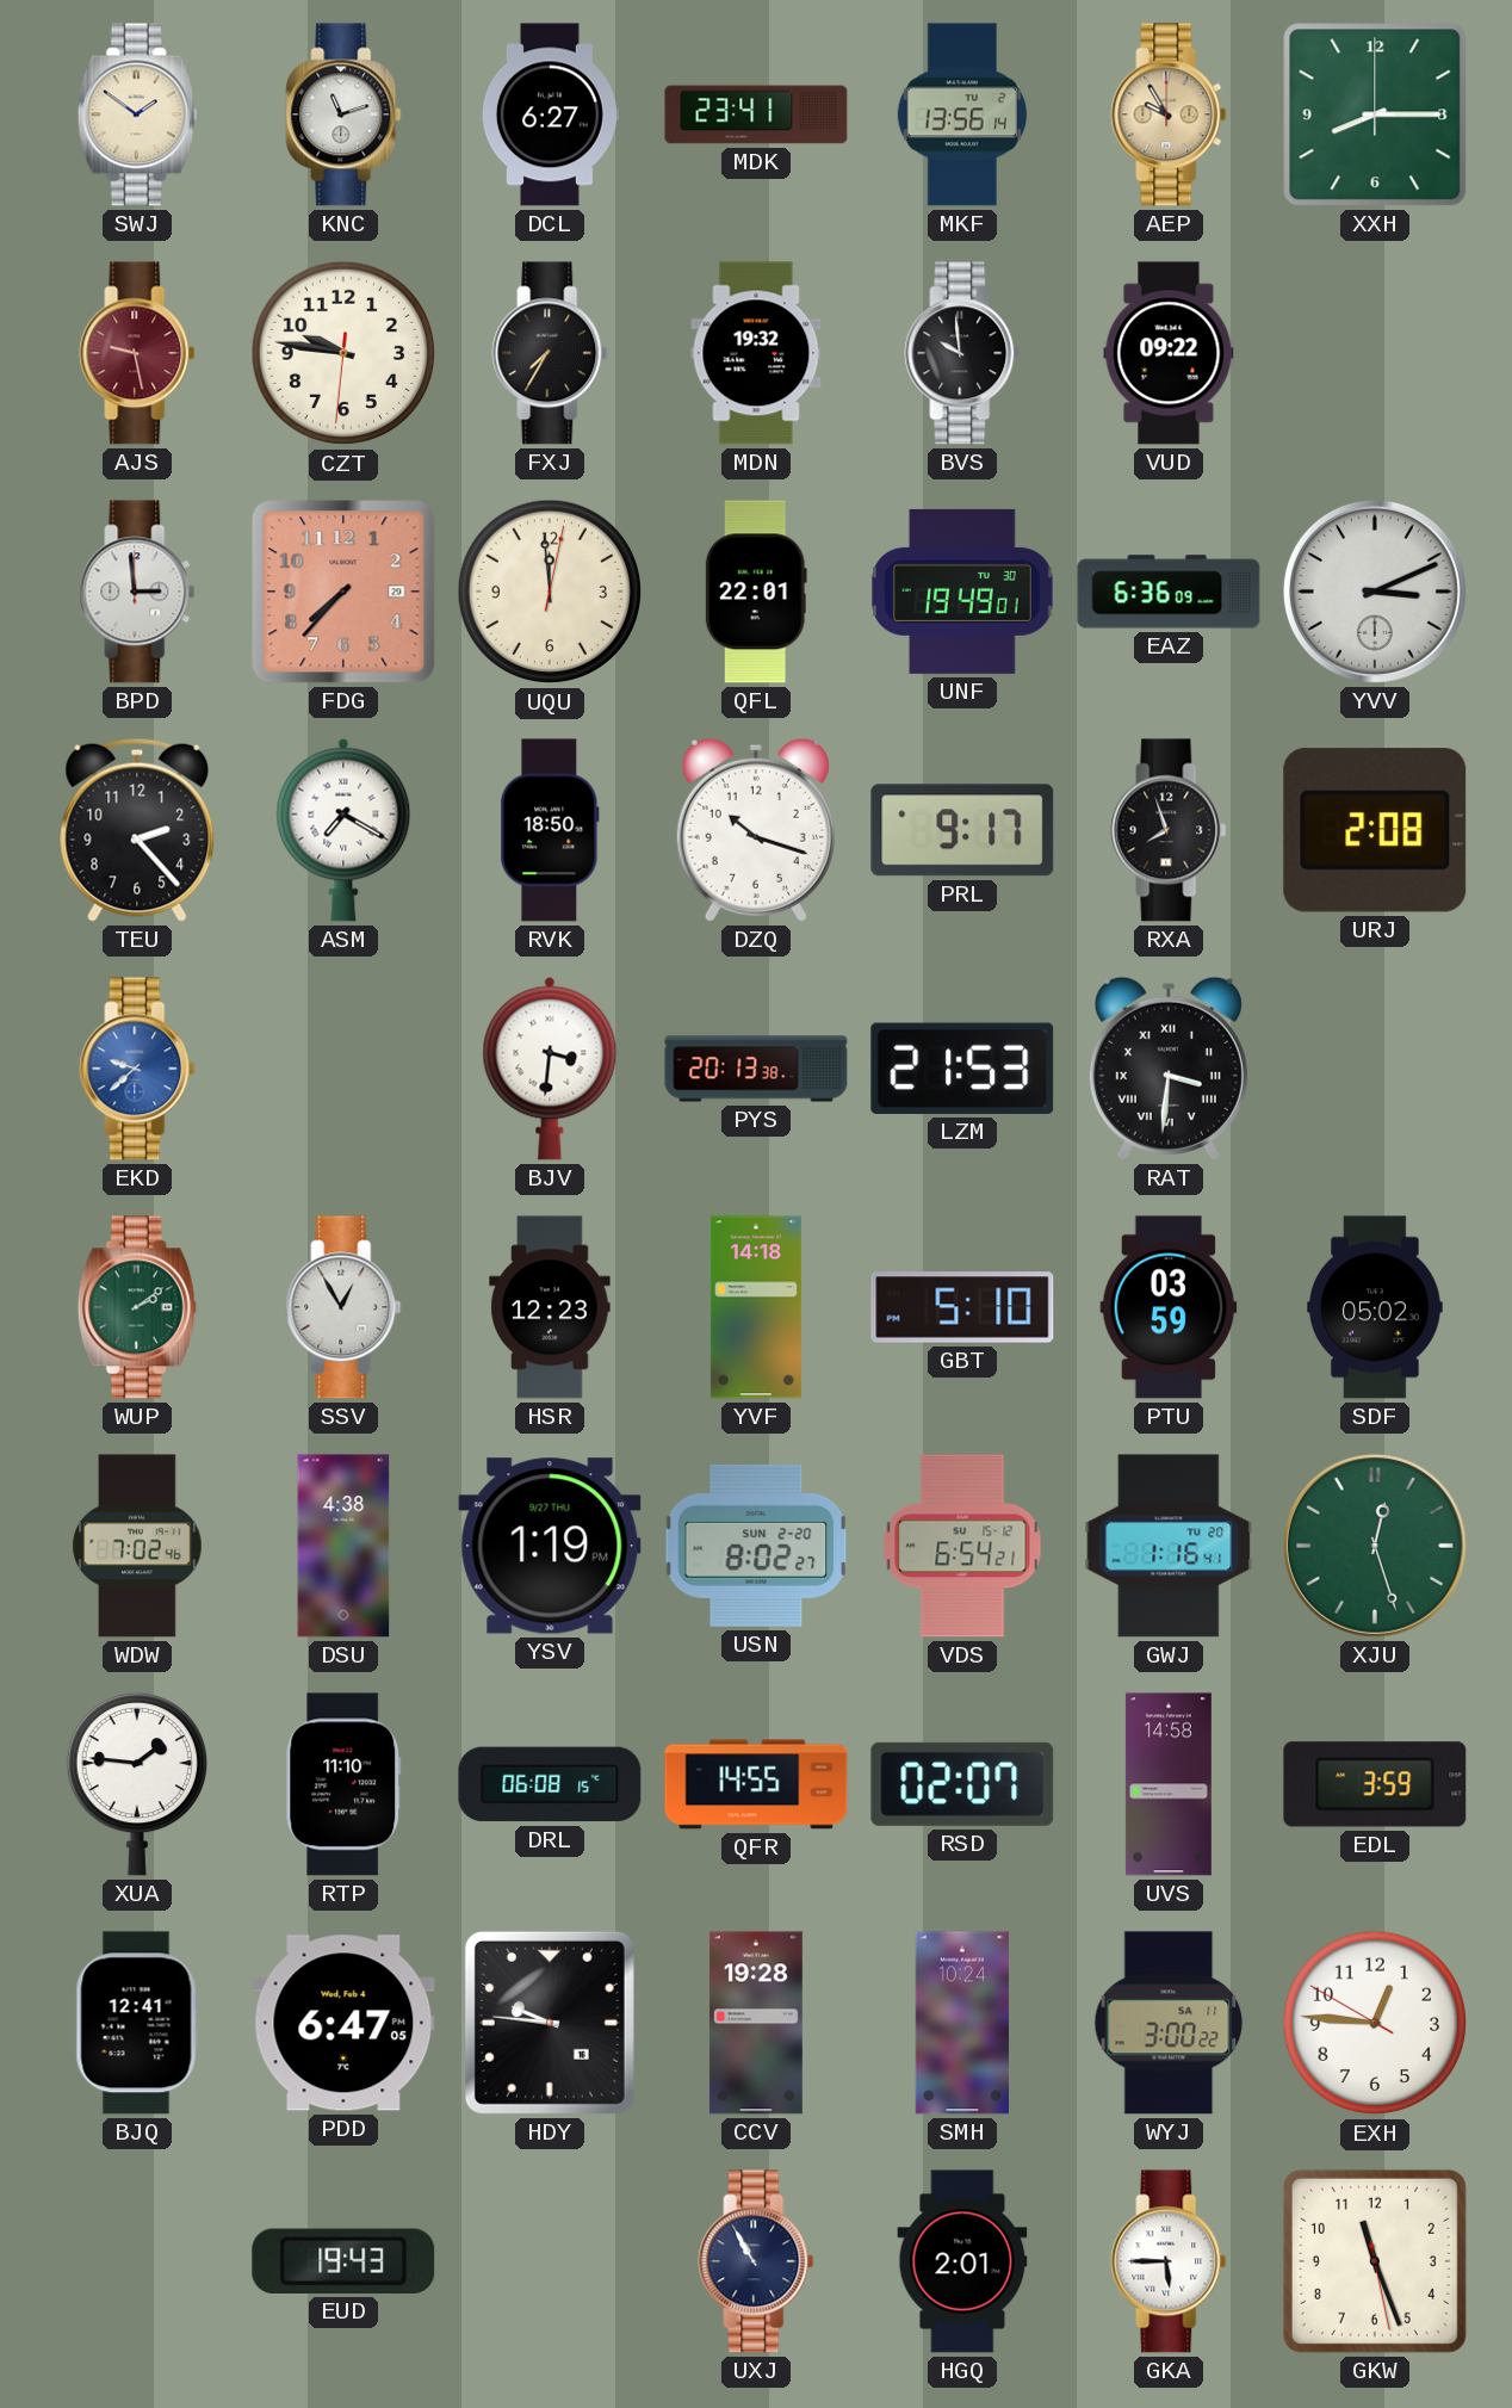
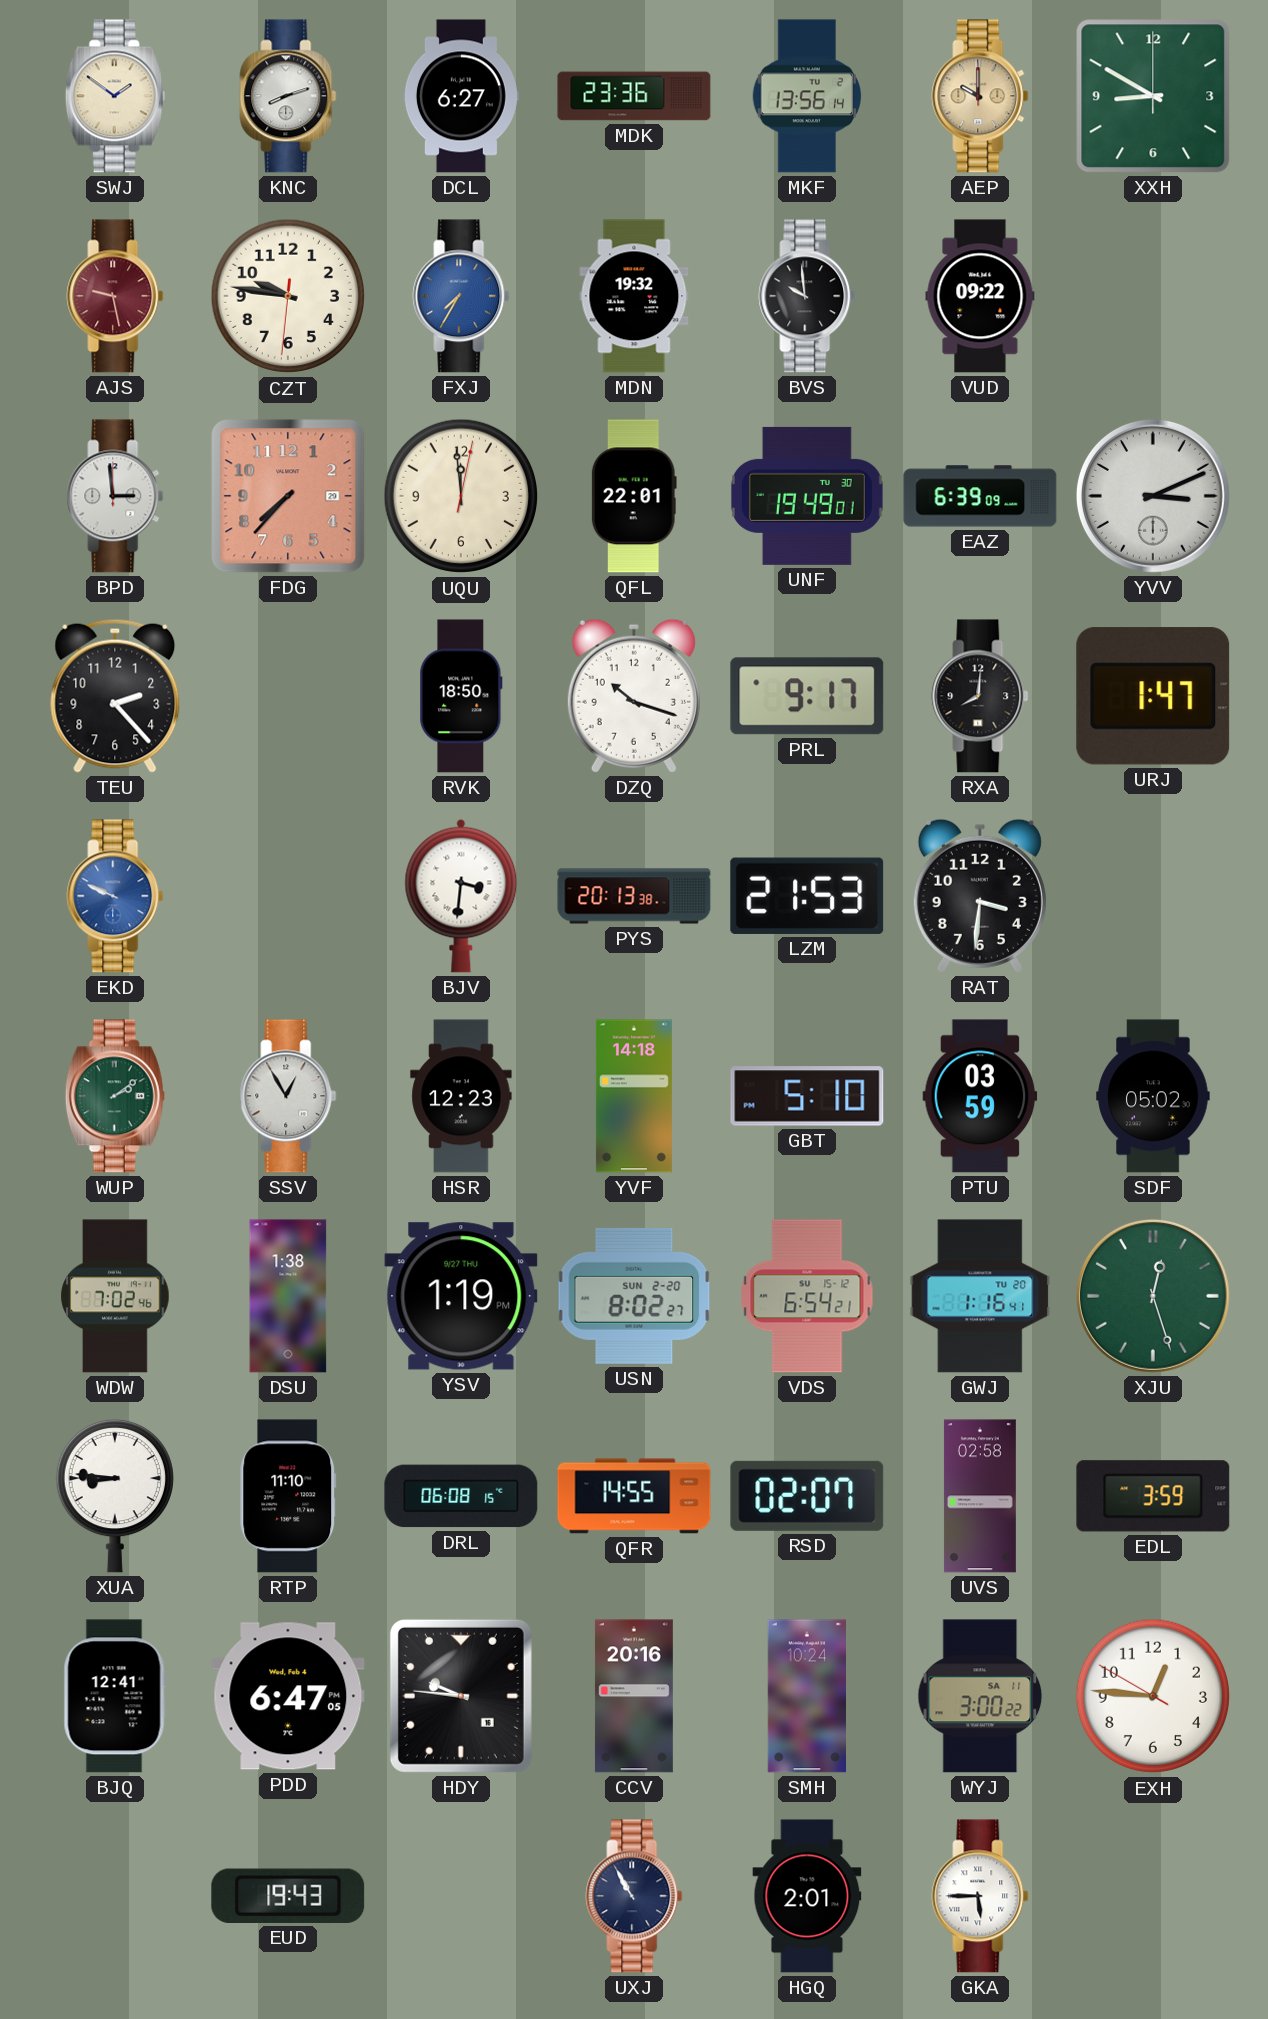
KNC: 11:12 -> 8:12
MDK: 23:41 -> 23:36
AEP: 9:55 -> 10:00
XXH: 8:15 -> 8:50
FXJ dial: black -> blue
EAZ: 6:36 -> 6:39
ASM: 7:20 -> none
RXA: 7:57 -> 8:01
URJ: 2:08 -> 1:47
EKD: 9:38 -> 9:49
RAT numerals: Roman -> Arabic
DSU: 4:38 -> 1:38
XUA: 1:46 -> 8:46
UVS: 14:58 -> 02:58
CCV: 19:28 -> 20:16
GKW: 11:26 -> none
